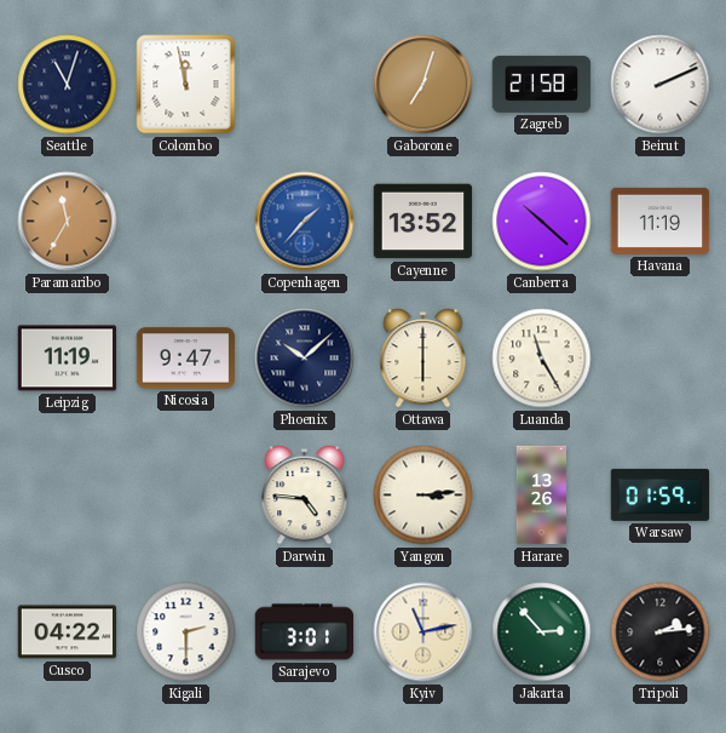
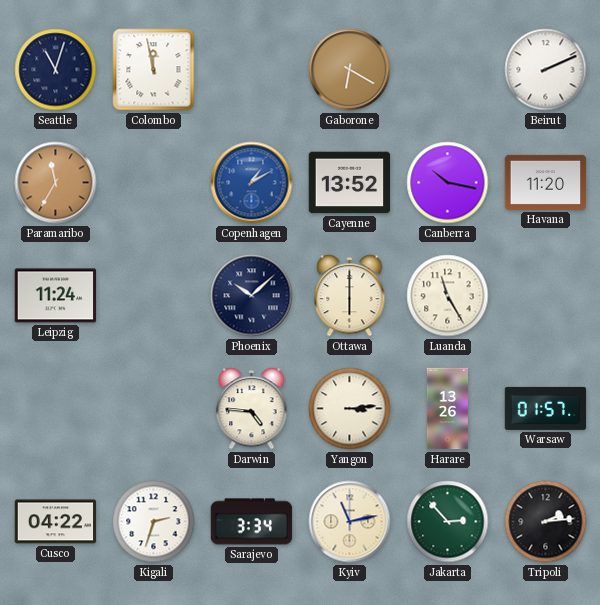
Gaborone: 7:03 -> 6:20
Zagreb: 21:58 -> none
Copenhagen: 1:37 -> 1:10
Canberra: 10:22 -> 10:17
Havana: 11:19 -> 11:20
Leipzig: 11:19 -> 11:24
Nicosia: 9:47 -> none
Warsaw: 01:59 -> 01:57
Kigali: 2:30 -> 2:33
Sarajevo: 3:01 -> 3:34
